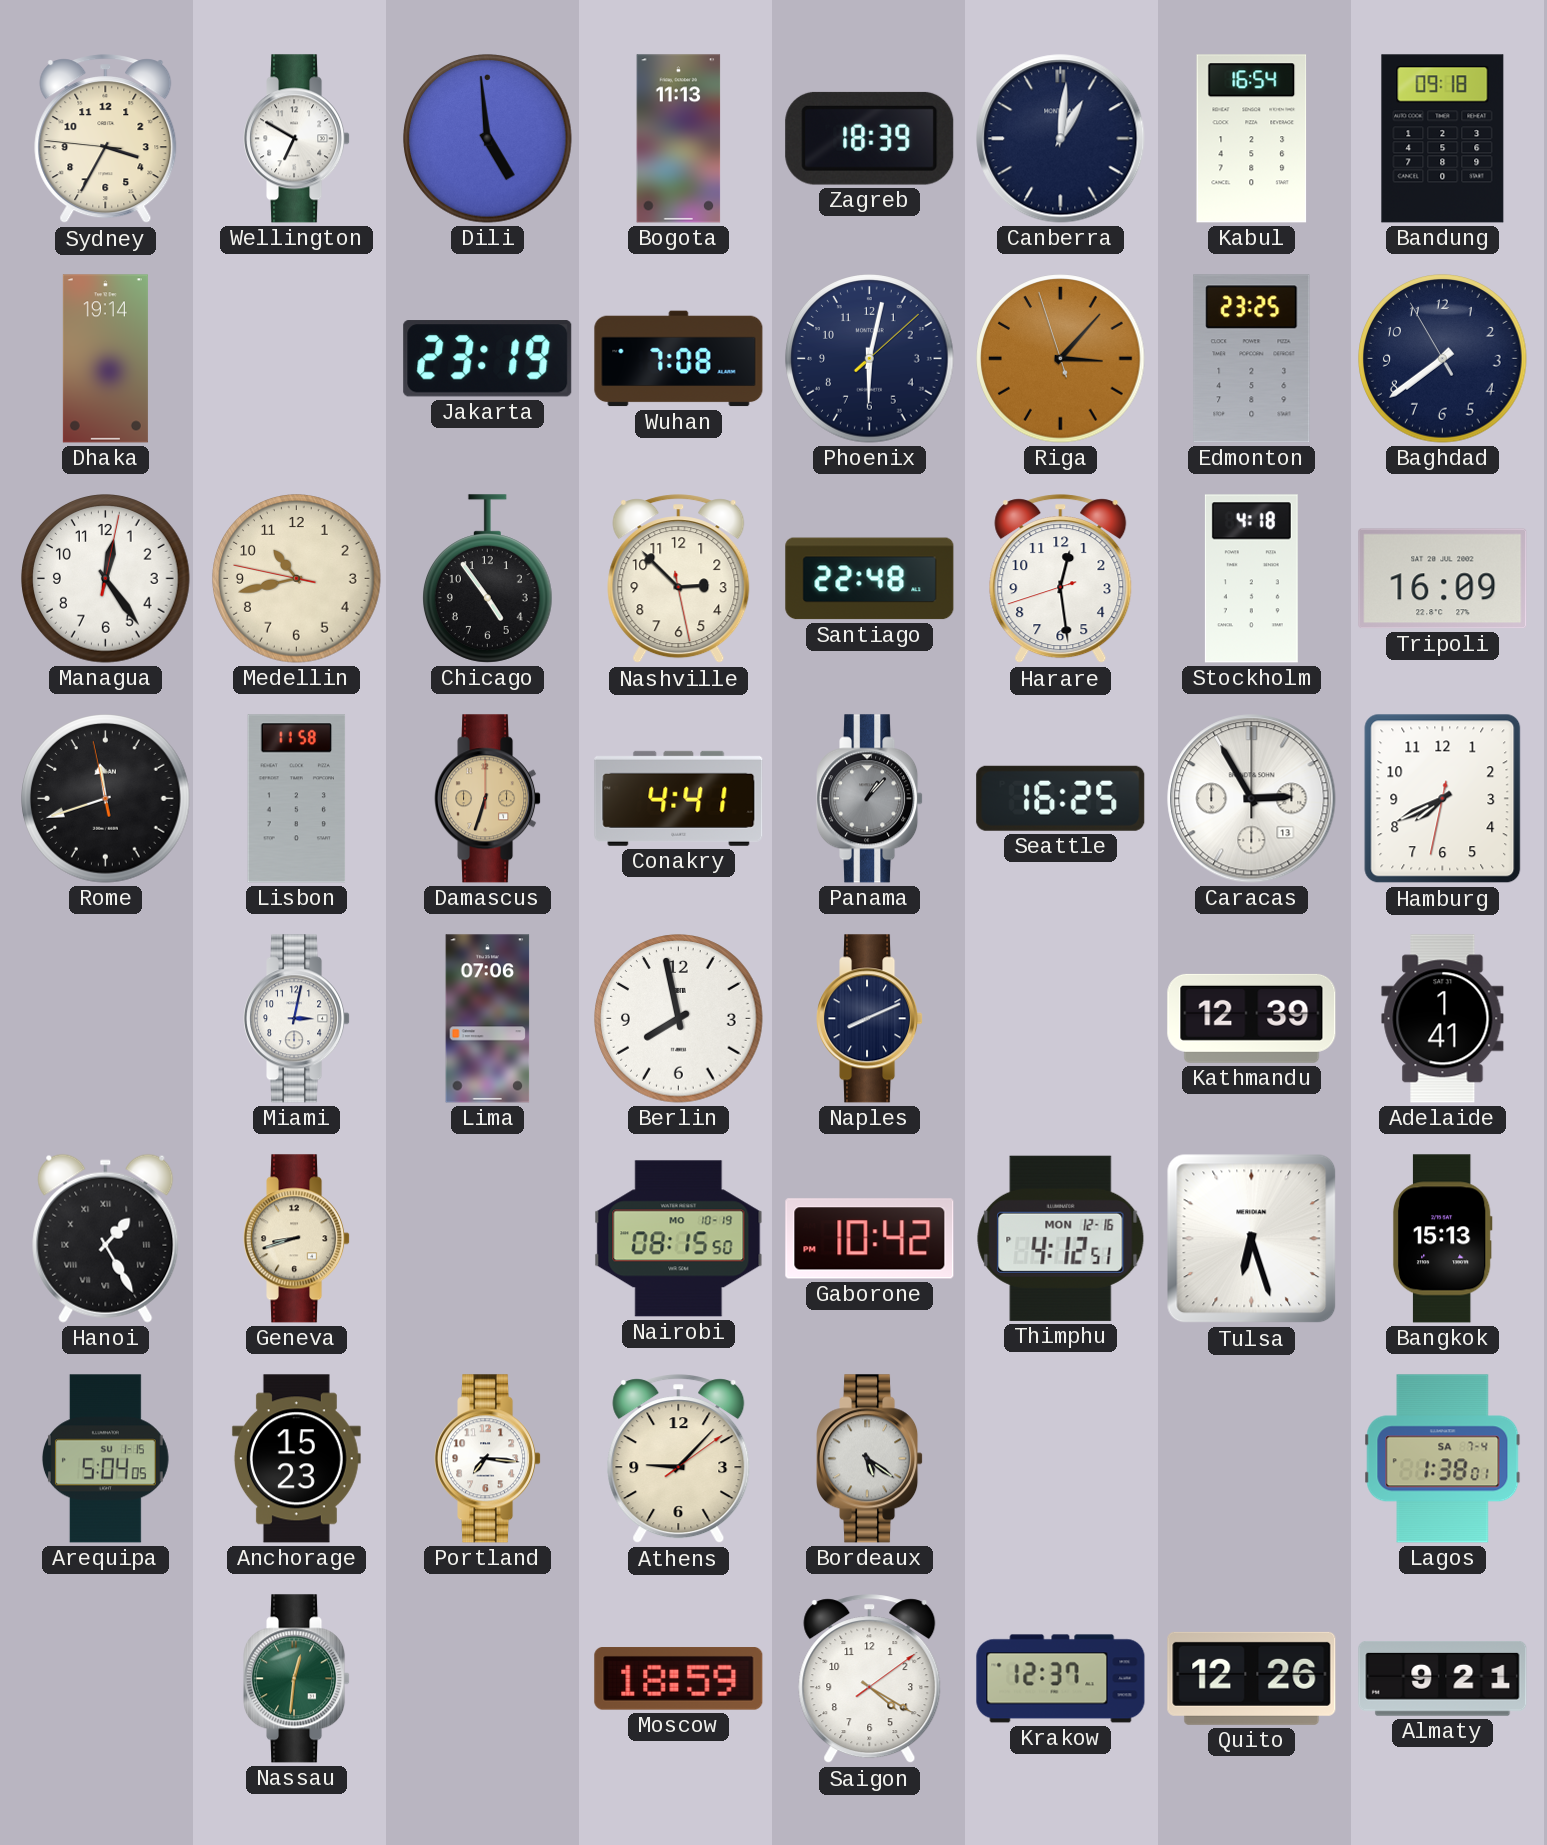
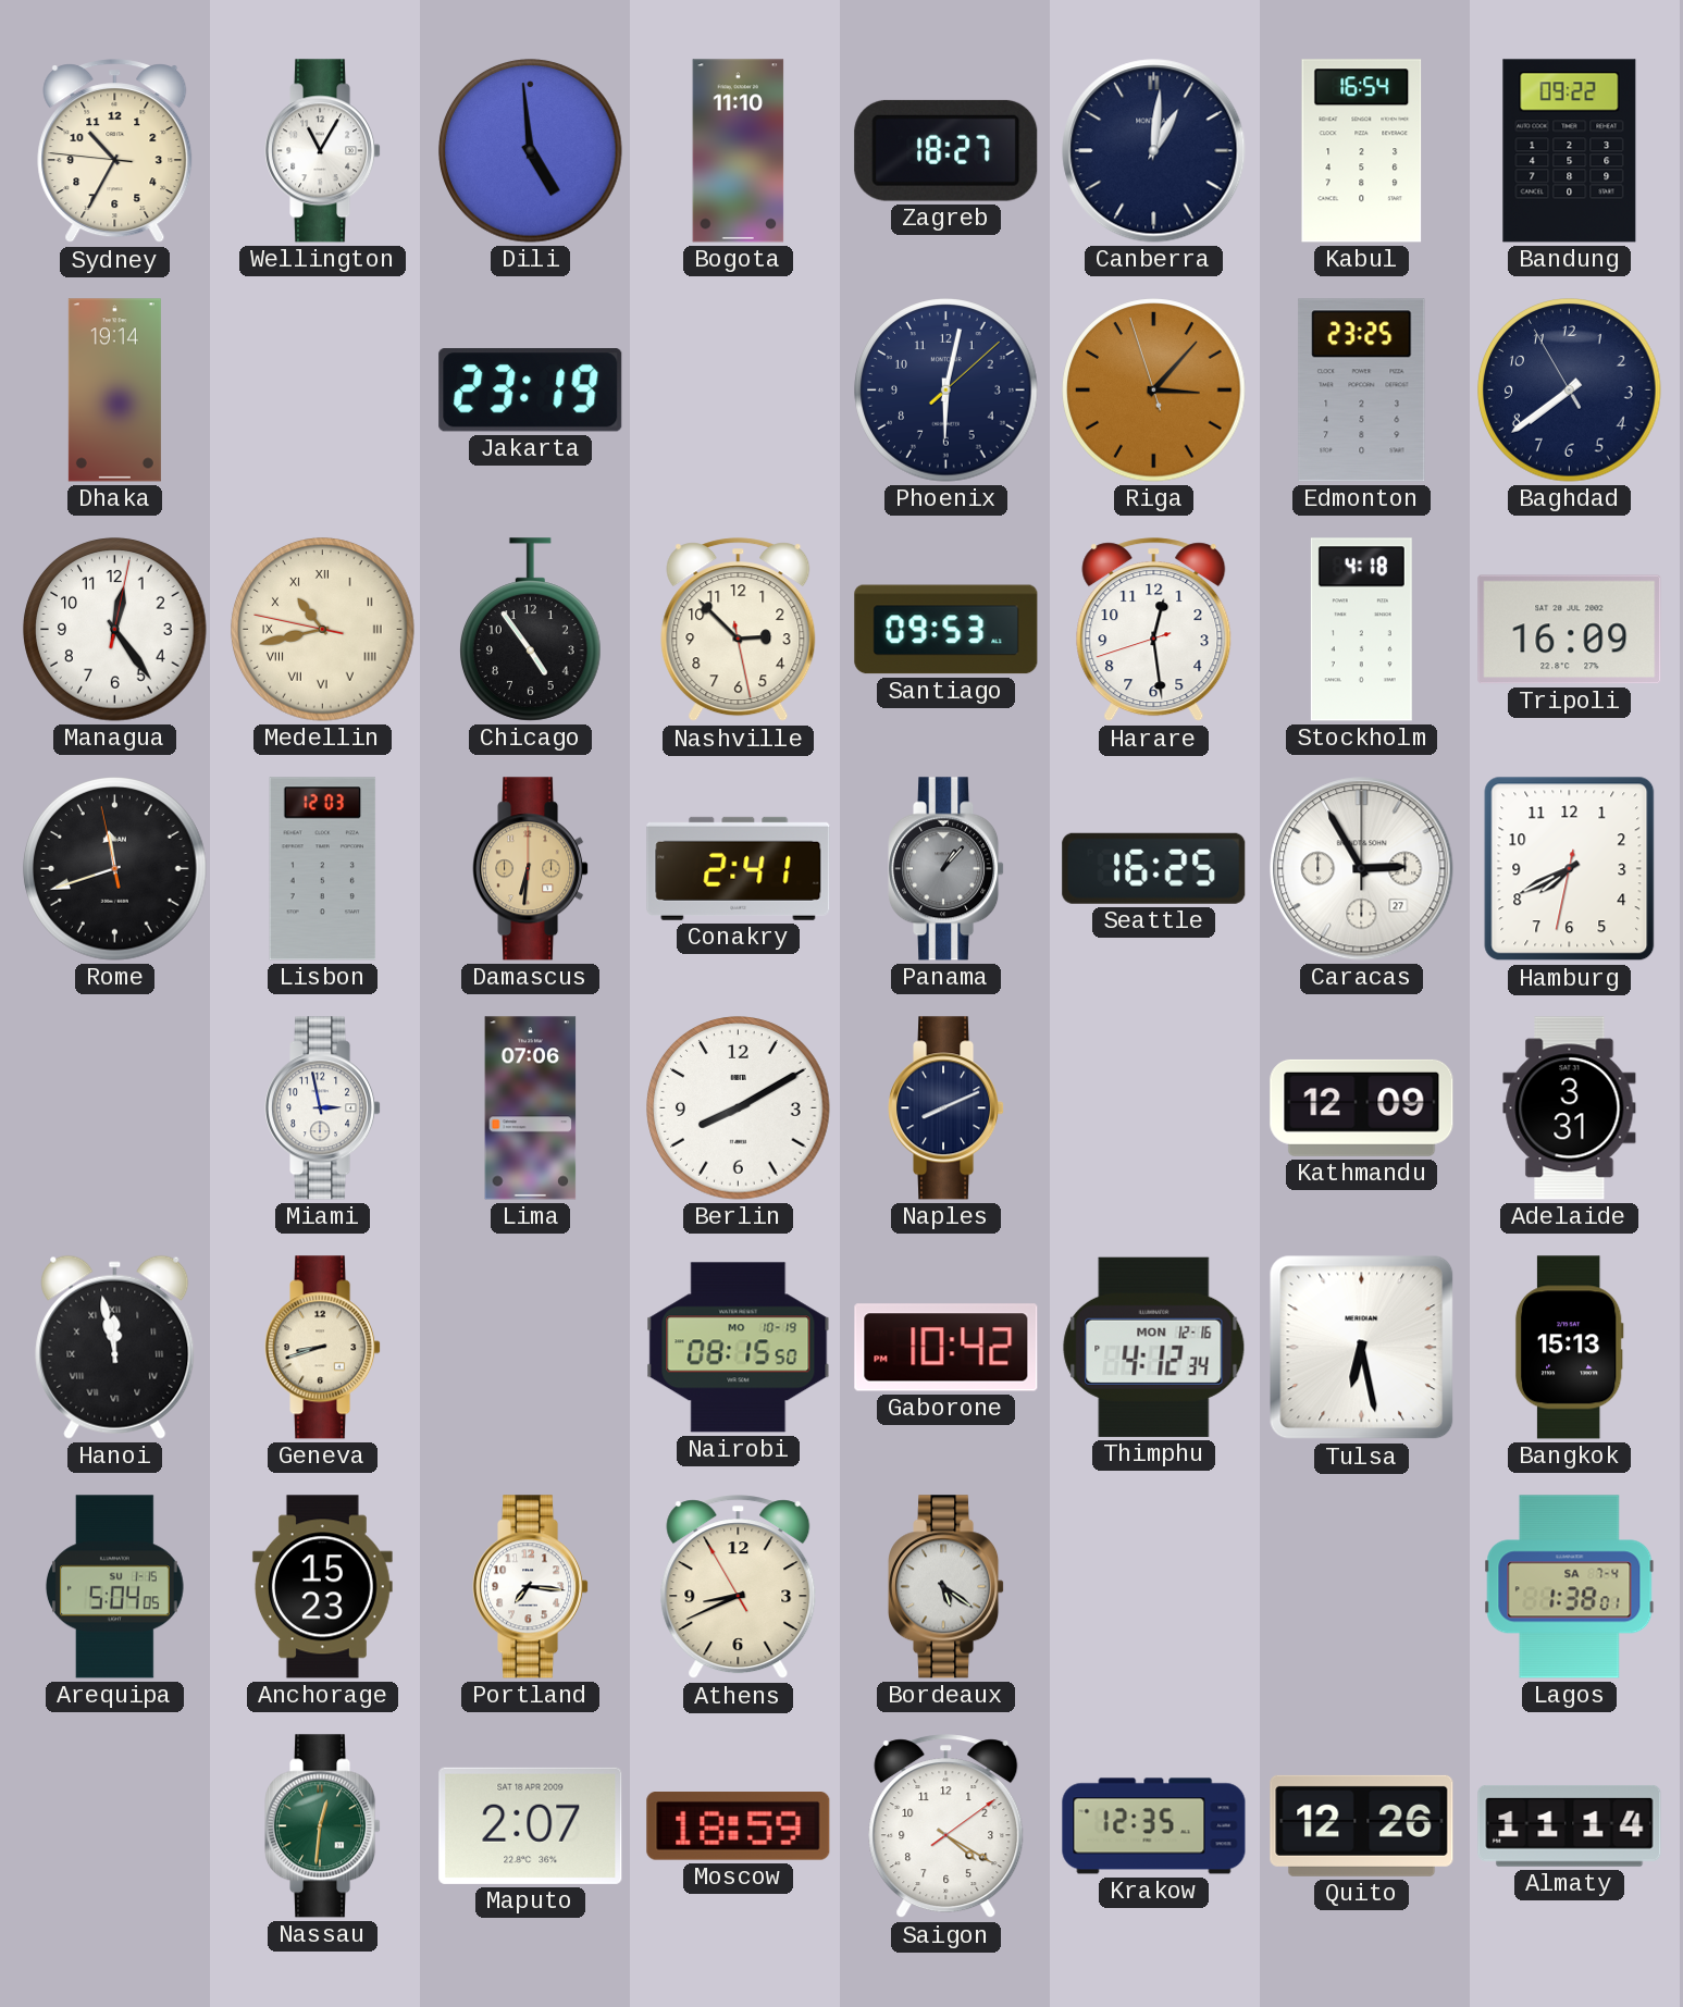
Sydney: 3:34 -> 10:34
Wellington: 6:50 -> 11:05
Bogota: 11:13 -> 11:10
Zagreb: 18:39 -> 18:27
Bandung: 09:18 -> 09:22
Wuhan: 7:08 -> none
Medellin numerals: Arabic -> Roman
Santiago: 22:48 -> 09:53
Lisbon: 11:58 -> 12:03
Damascus: 6:33 -> 6:31
Conakry: 4:41 -> 2:41
Caracas date: 13 -> 27
Miami: 3:02 -> 2:58
Berlin: 7:58 -> 8:10
Kathmandu: 12:39 -> 12:09
Adelaide: 1:41 -> 3:31
Hanoi: 1:25 -> 11:58
Thimphu: 4:12:51 -> 4:12:34
Tulsa: 6:27 -> 6:28
Athens: 9:07 -> 8:40
Maputo: none -> 2:07
Krakow: 12:37 -> 12:35
Almaty: 9:21 -> 11:14
